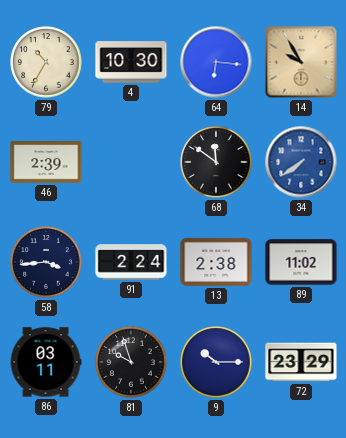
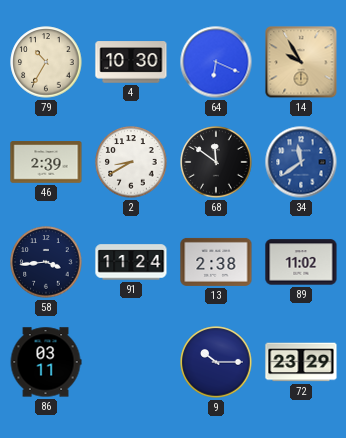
64: 6:16 -> 6:19
2: none -> 8:40
34: 7:39 -> 11:39
91: 2:24 -> 11:24
81: 9:57 -> none
